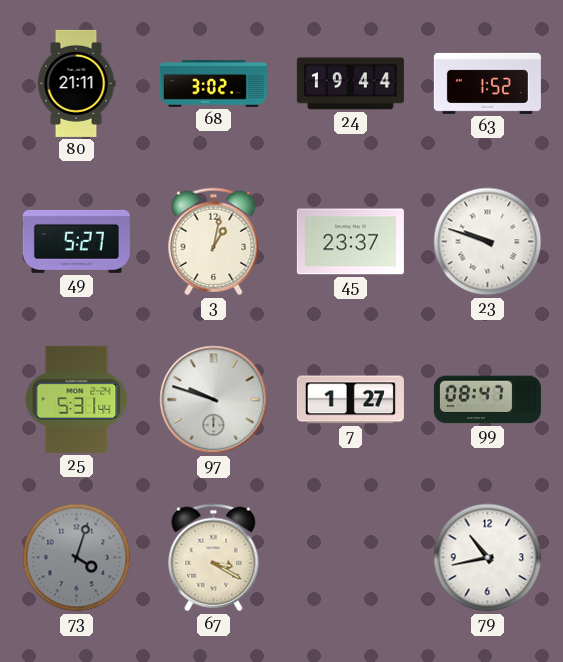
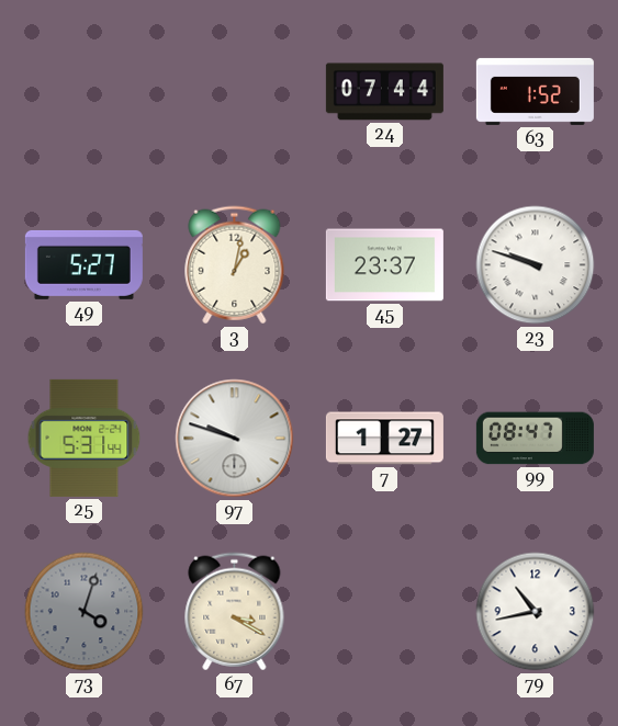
80: 21:11 -> none
68: 3:02 -> none
24: 19:44 -> 07:44
